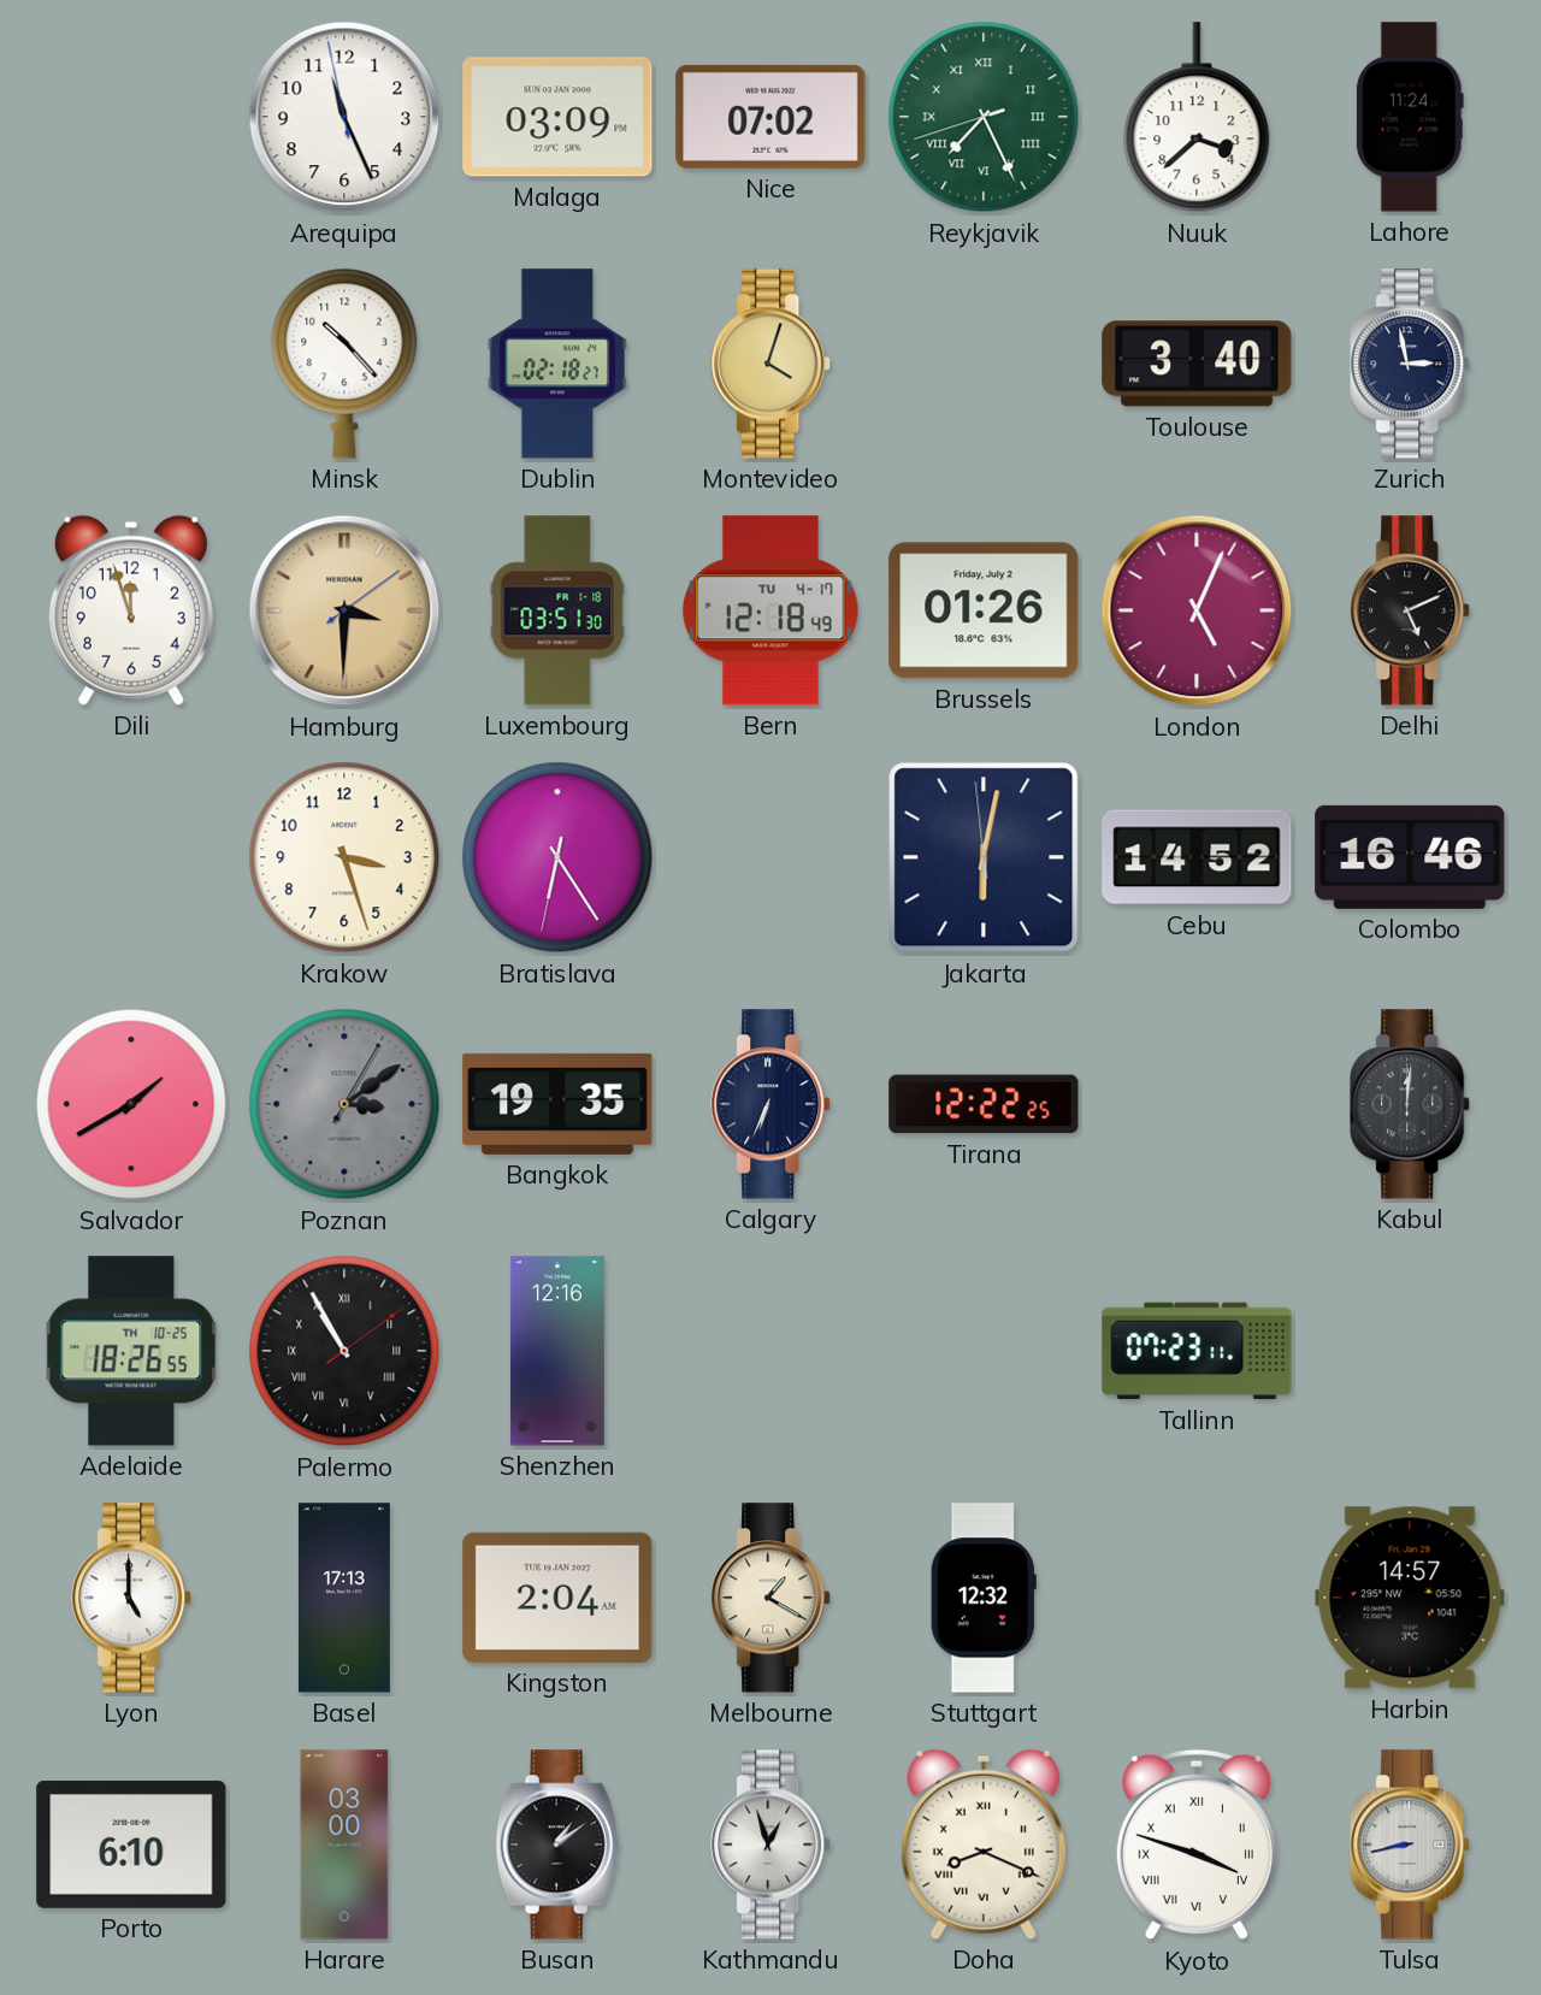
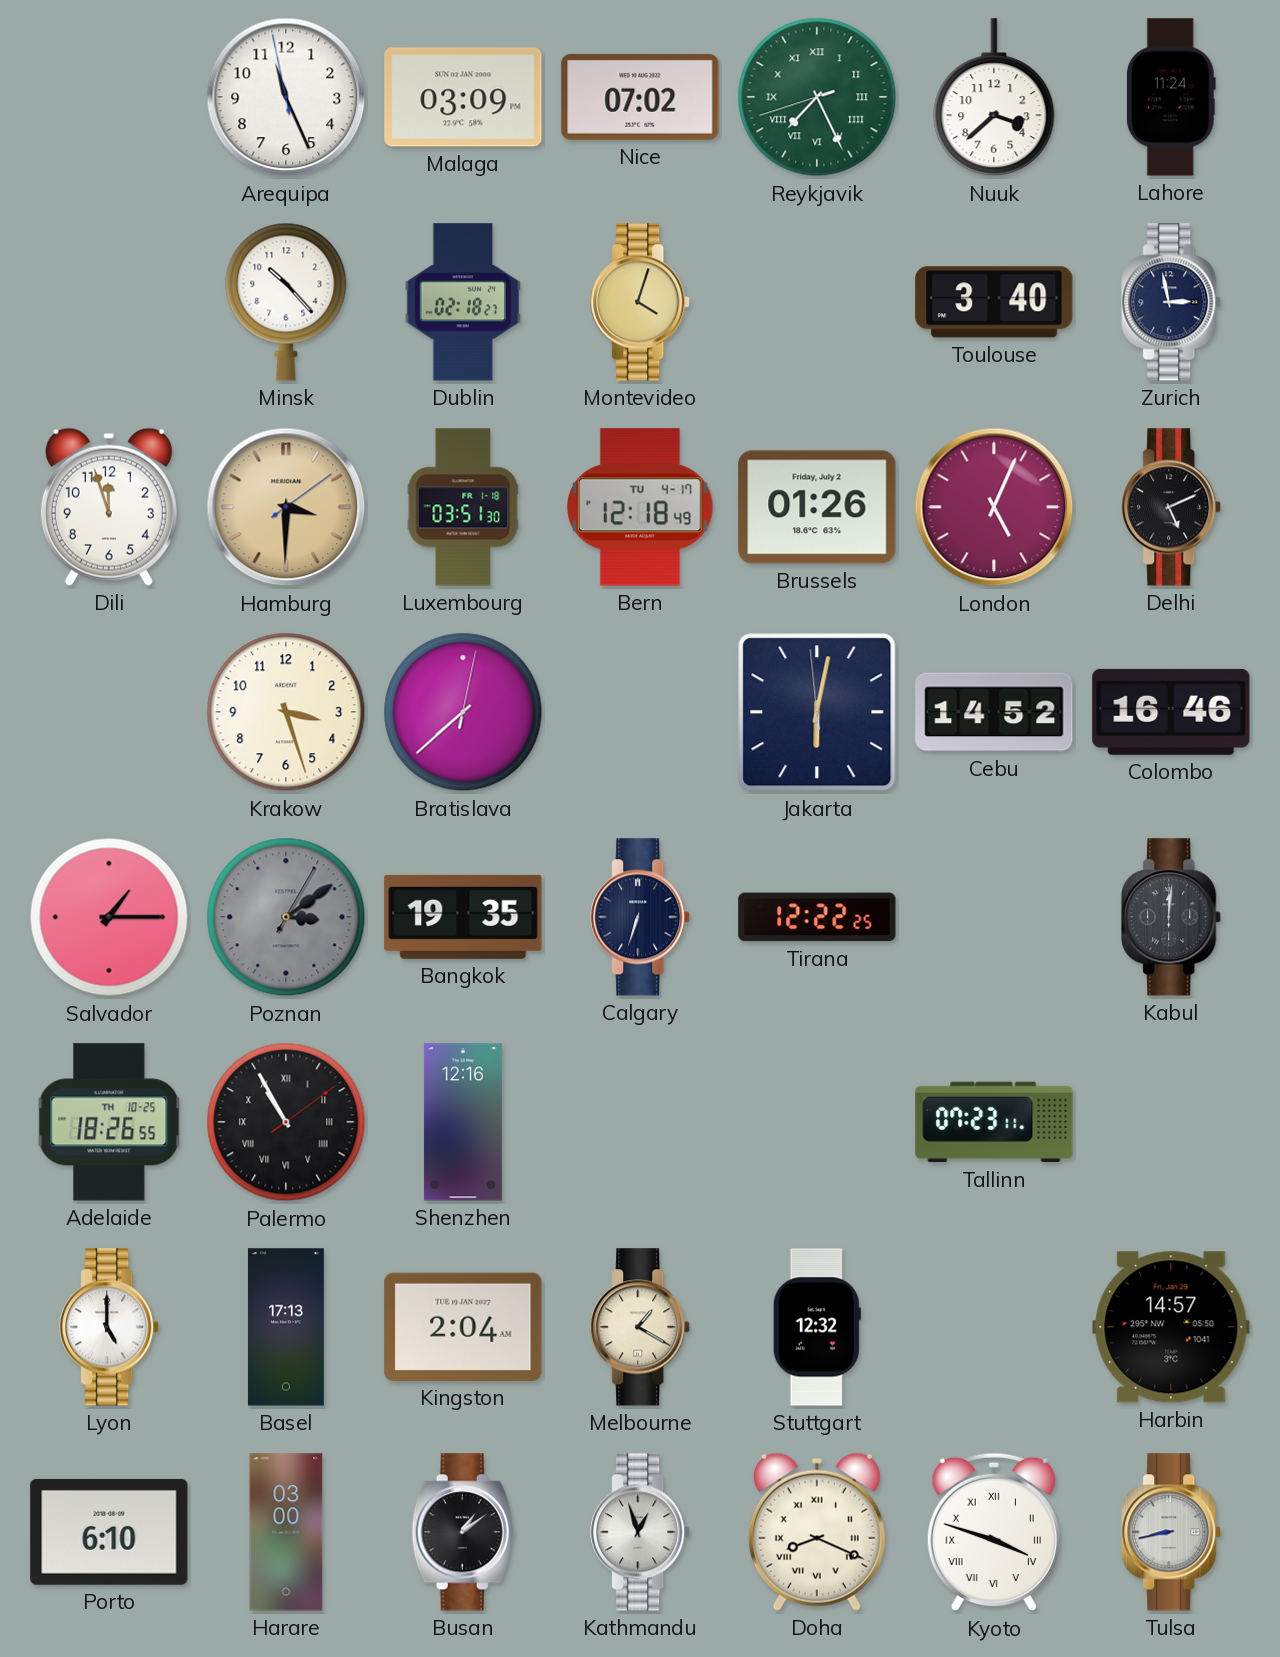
Bratislava: 6:24 -> 7:38
Salvador: 1:40 -> 1:15
Calgary: 6:34 -> 6:33
